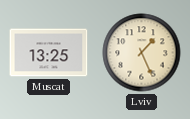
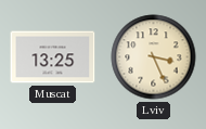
Lviv: 1:26 -> 3:26
